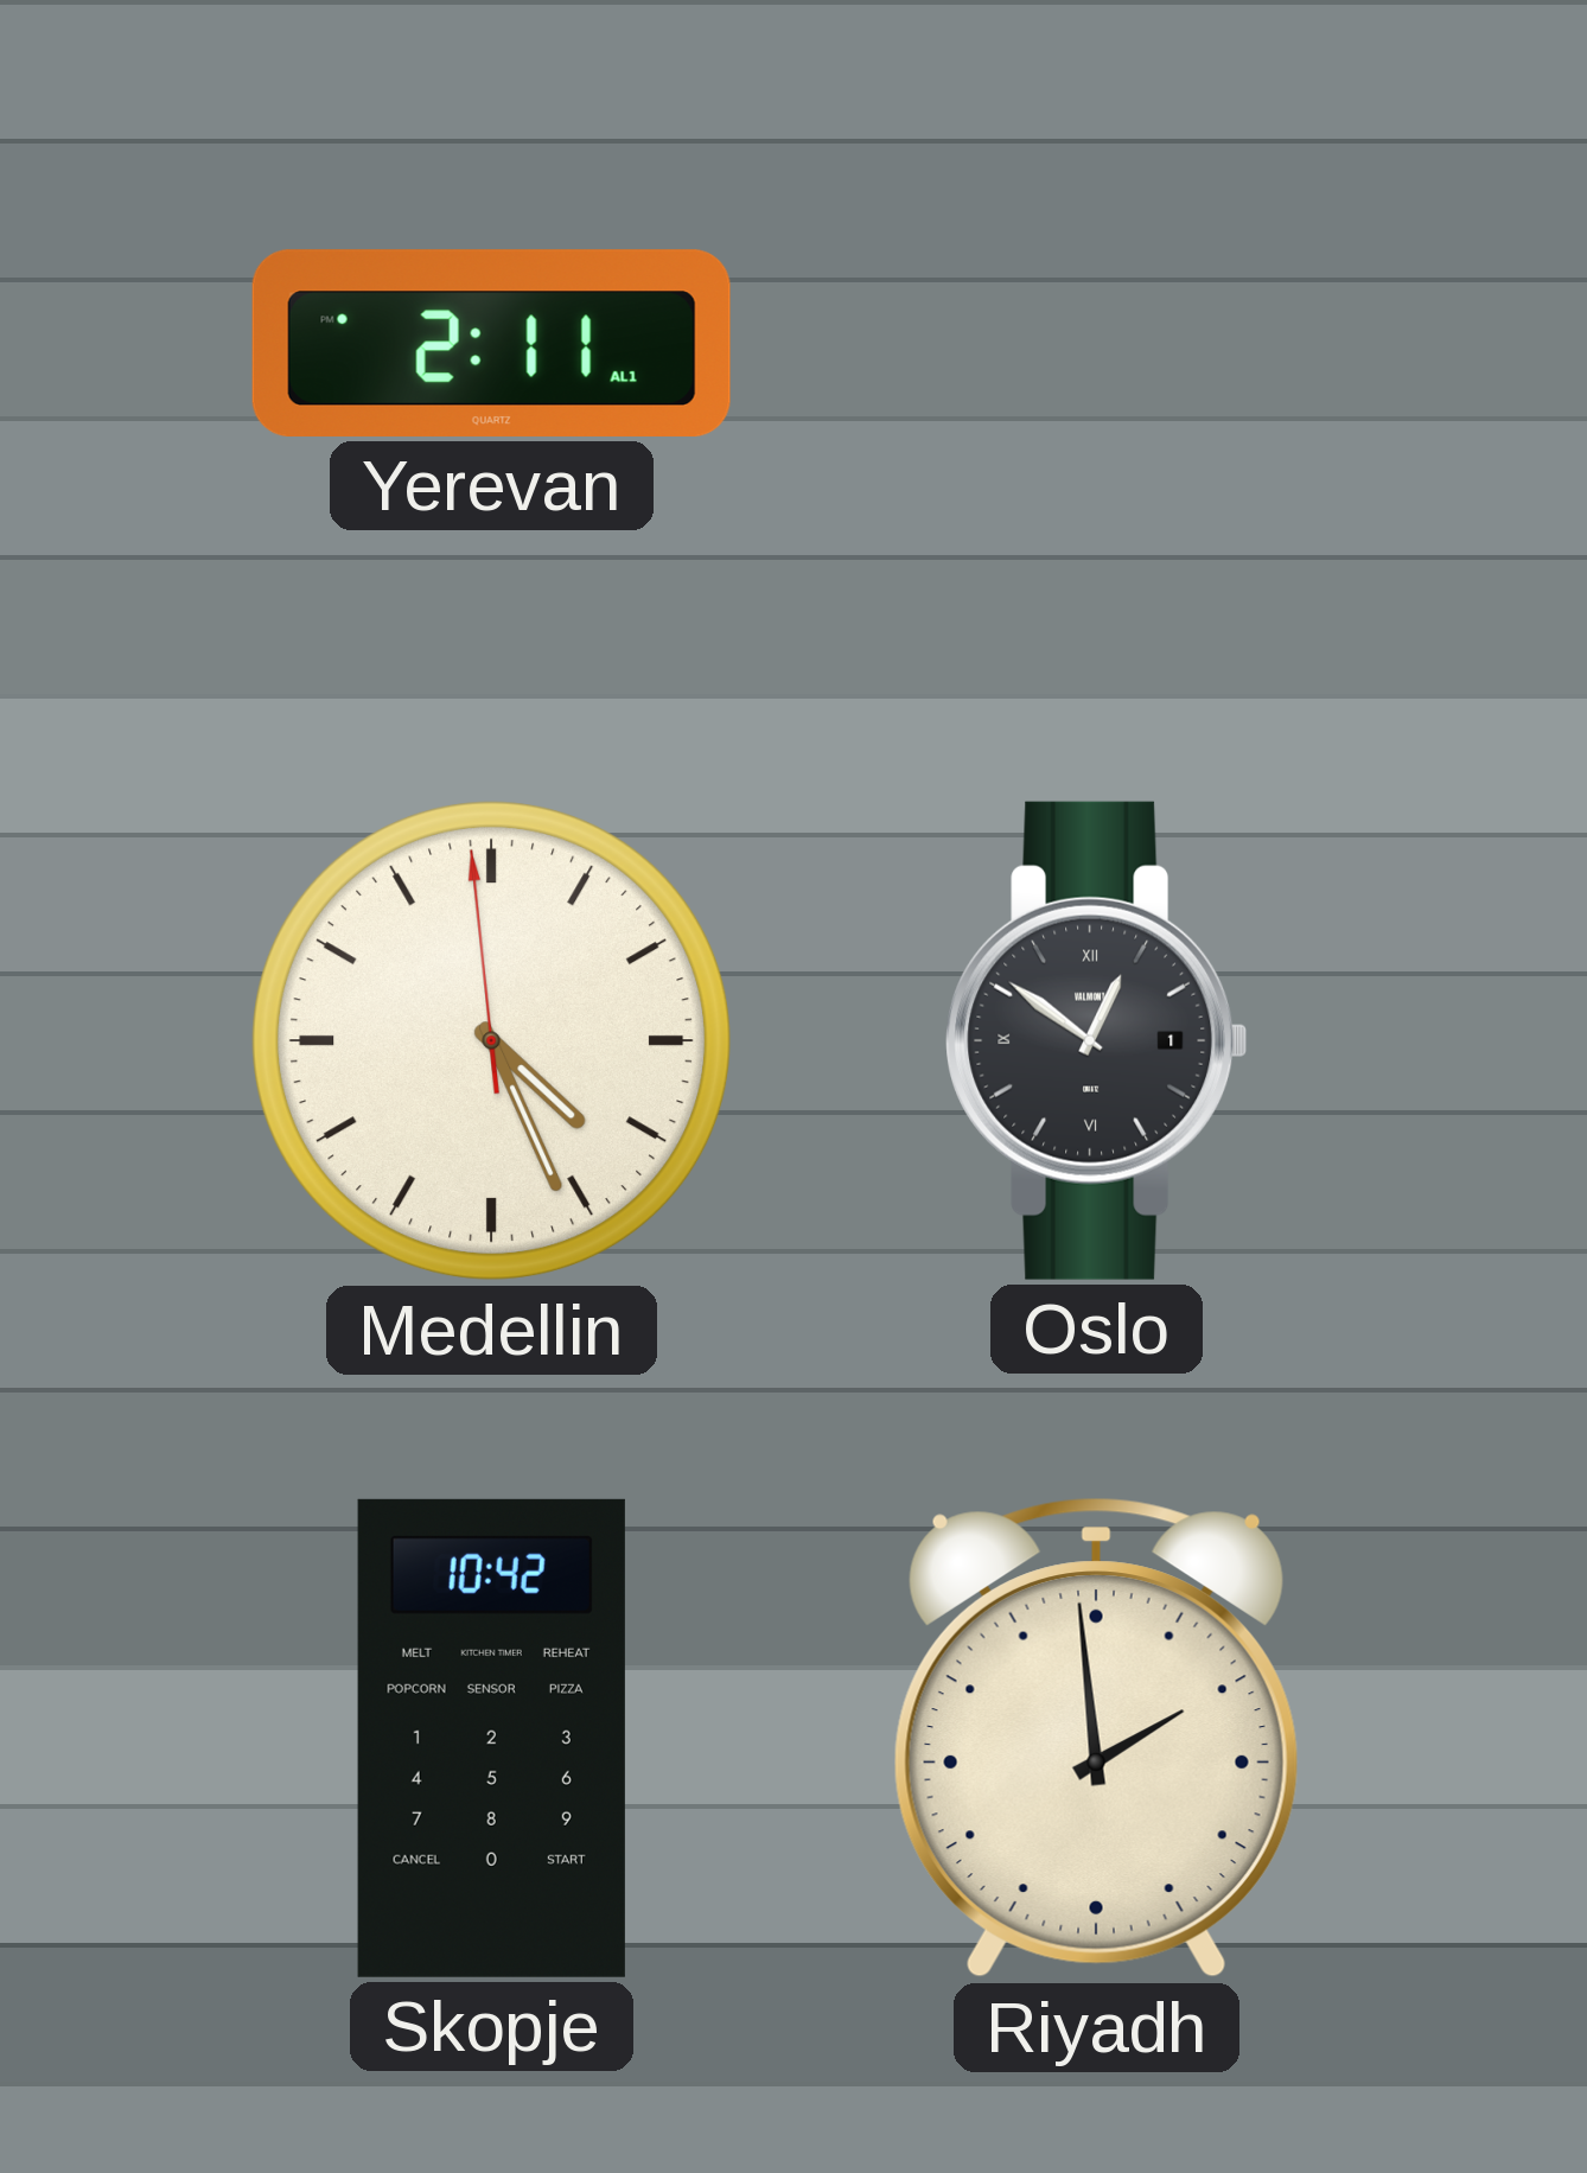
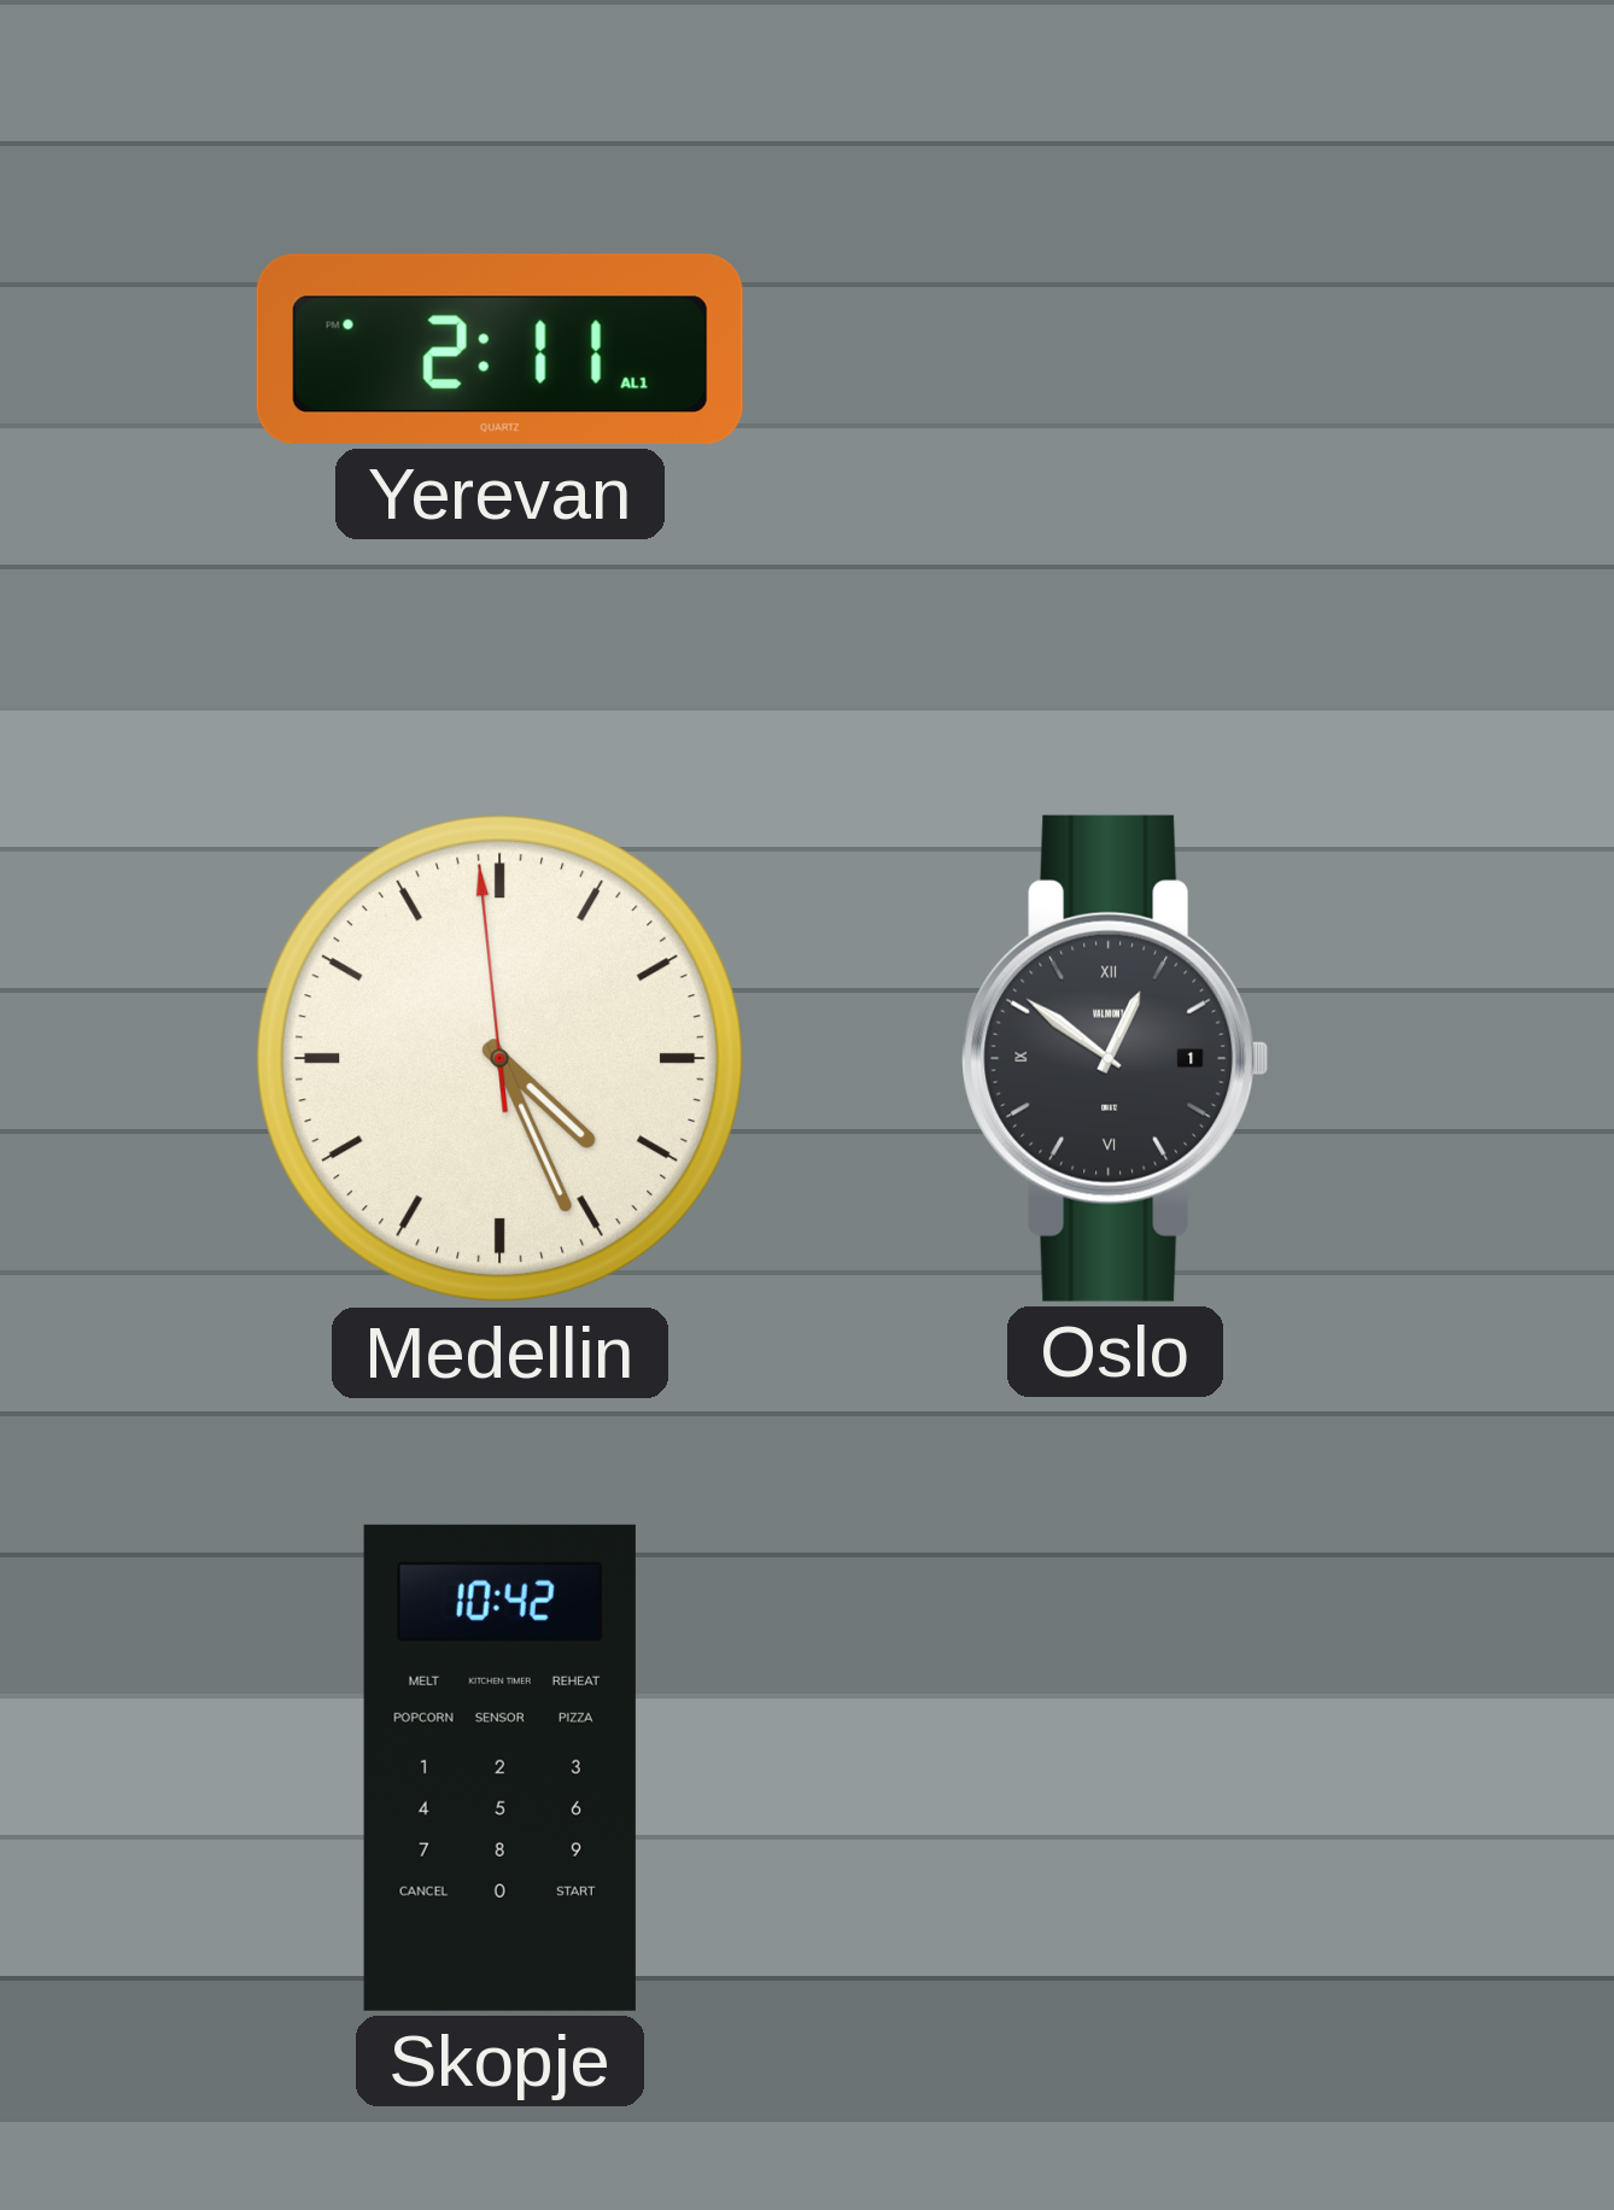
Riyadh: 1:59 -> none
